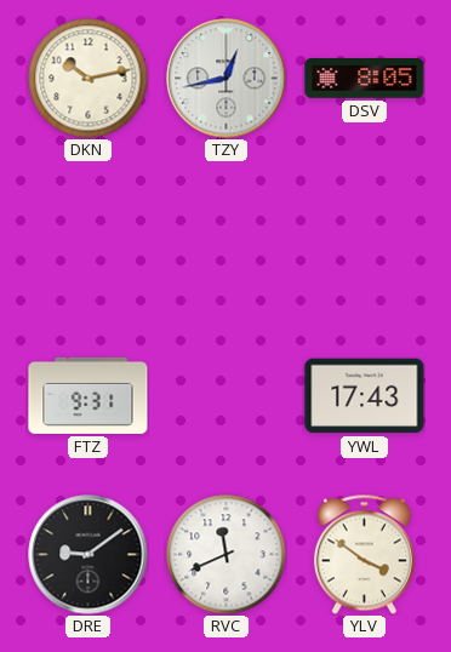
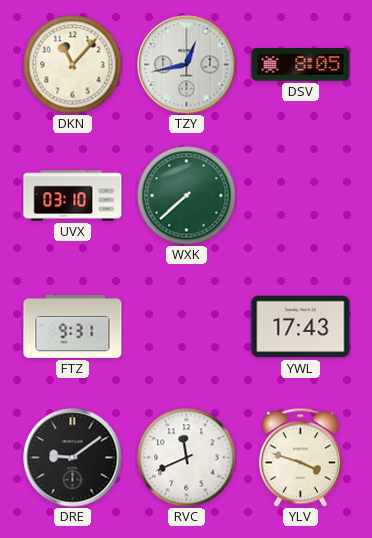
DKN: 10:13 -> 11:07
UVX: none -> 03:10
WXK: none -> 7:38
YLV: 3:51 -> 3:48
